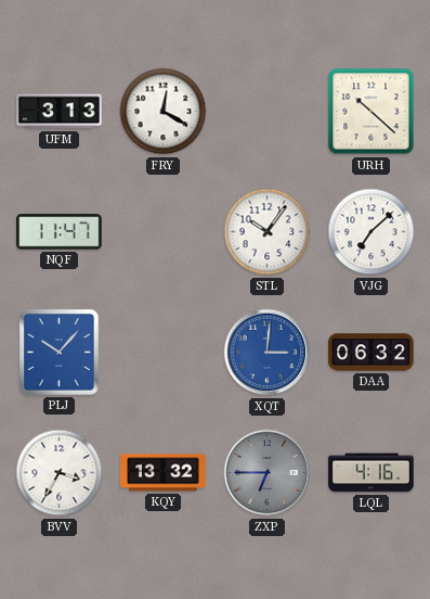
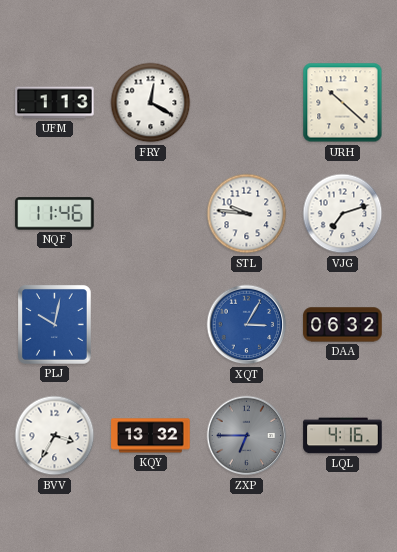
UFM: 3:13 -> 1:13
NQF: 11:47 -> 11:46
STL: 10:06 -> 9:46
VJG: 7:08 -> 7:12
PLJ: 10:07 -> 10:02
XQT: 3:01 -> 3:05
